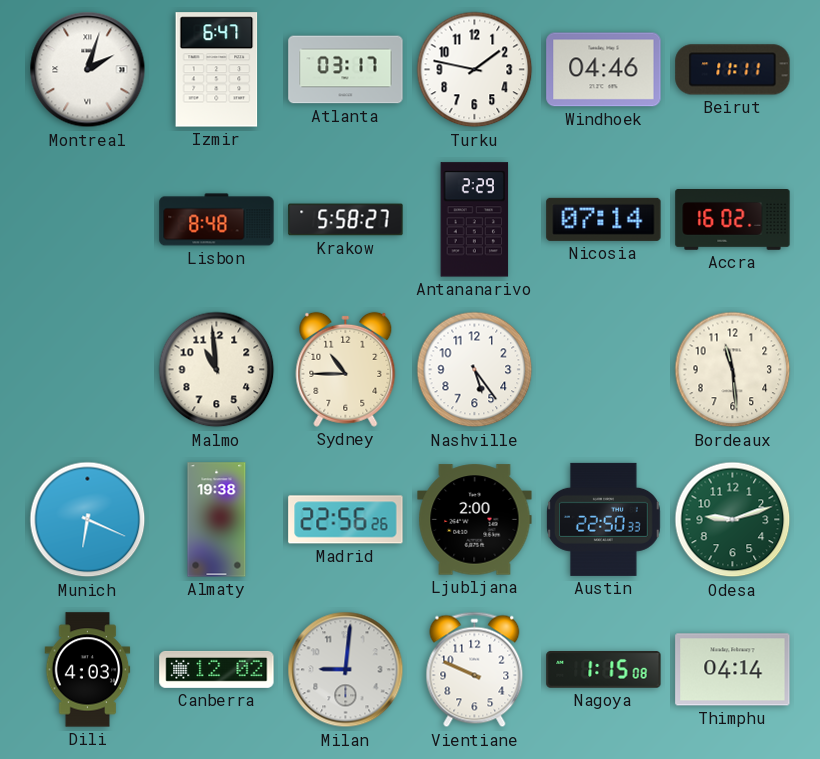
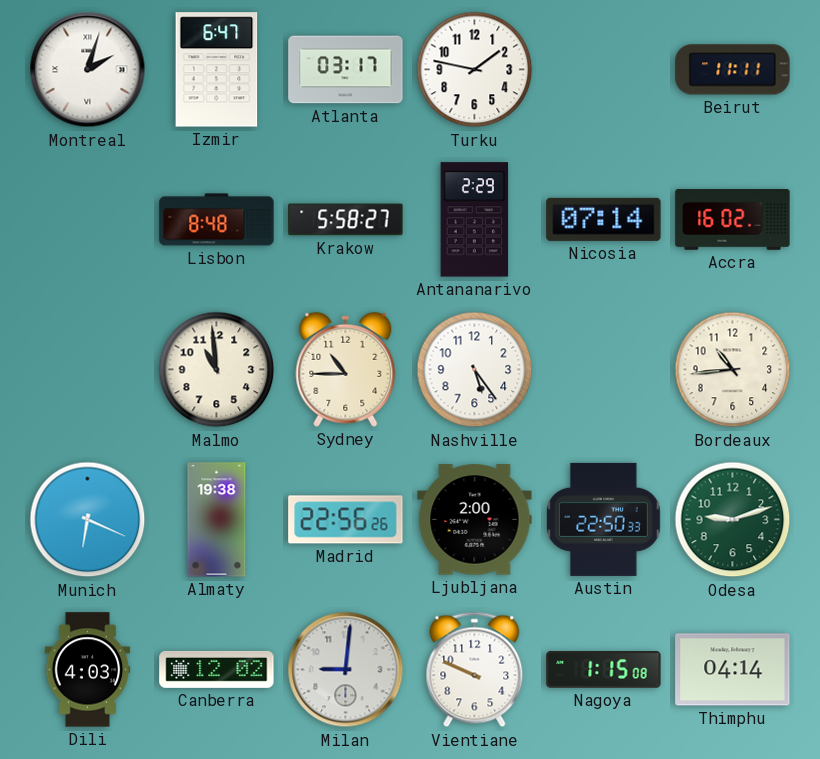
Windhoek: 04:46 -> none
Bordeaux: 11:29 -> 10:44
